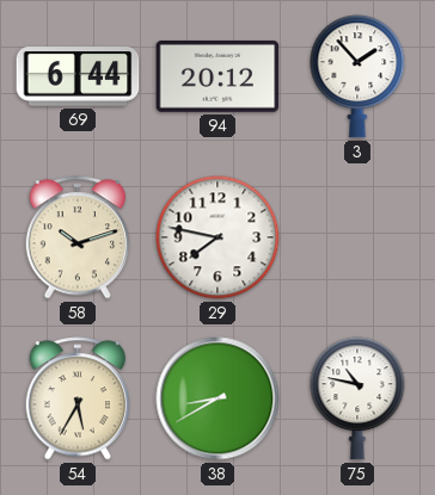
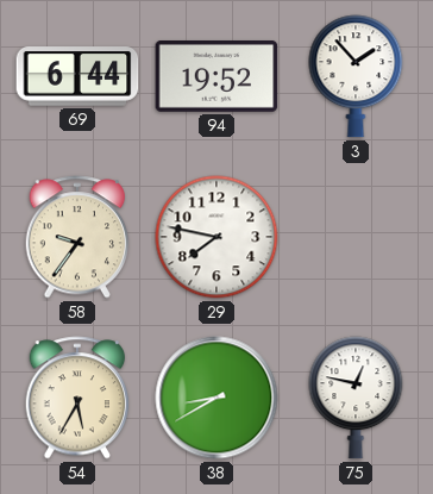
94: 20:12 -> 19:52
58: 10:12 -> 9:36
75: 10:47 -> 12:47
